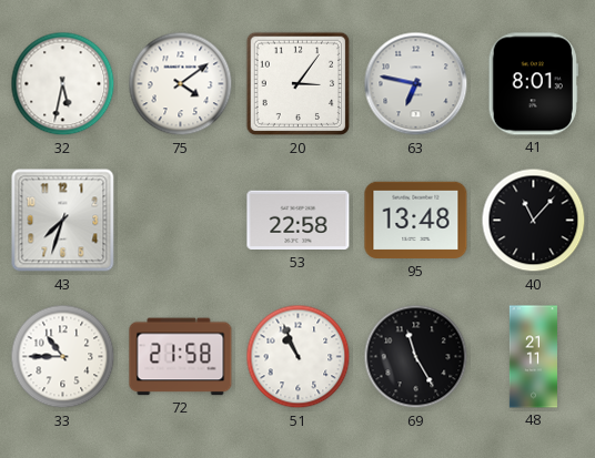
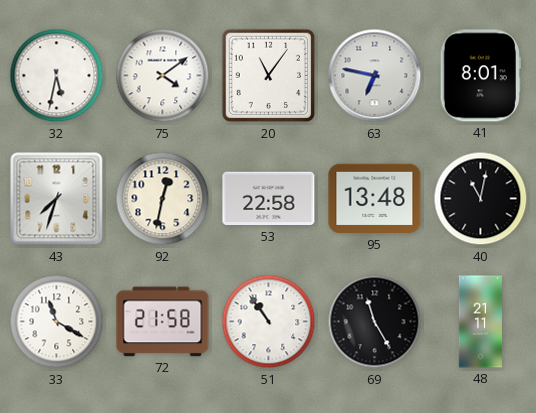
20: 3:06 -> 11:06
92: none -> 12:32
40: 11:07 -> 11:02
33: 10:45 -> 11:20
51: 10:56 -> 10:54
